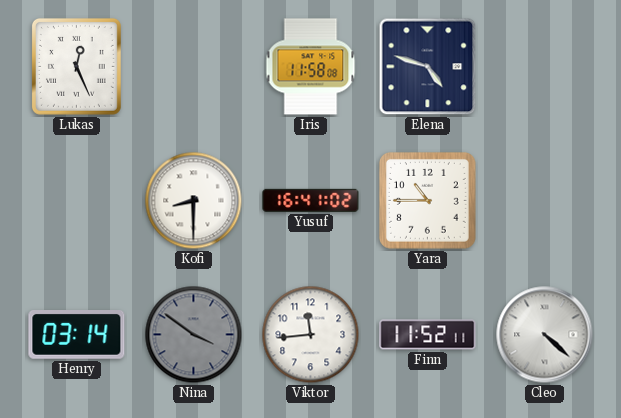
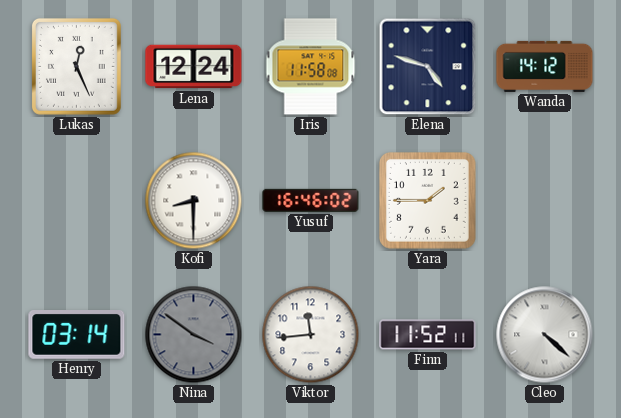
Lena: none -> 12:24
Wanda: none -> 14:12
Yusuf: 16:41 -> 16:46
Yara: 10:45 -> 1:45
